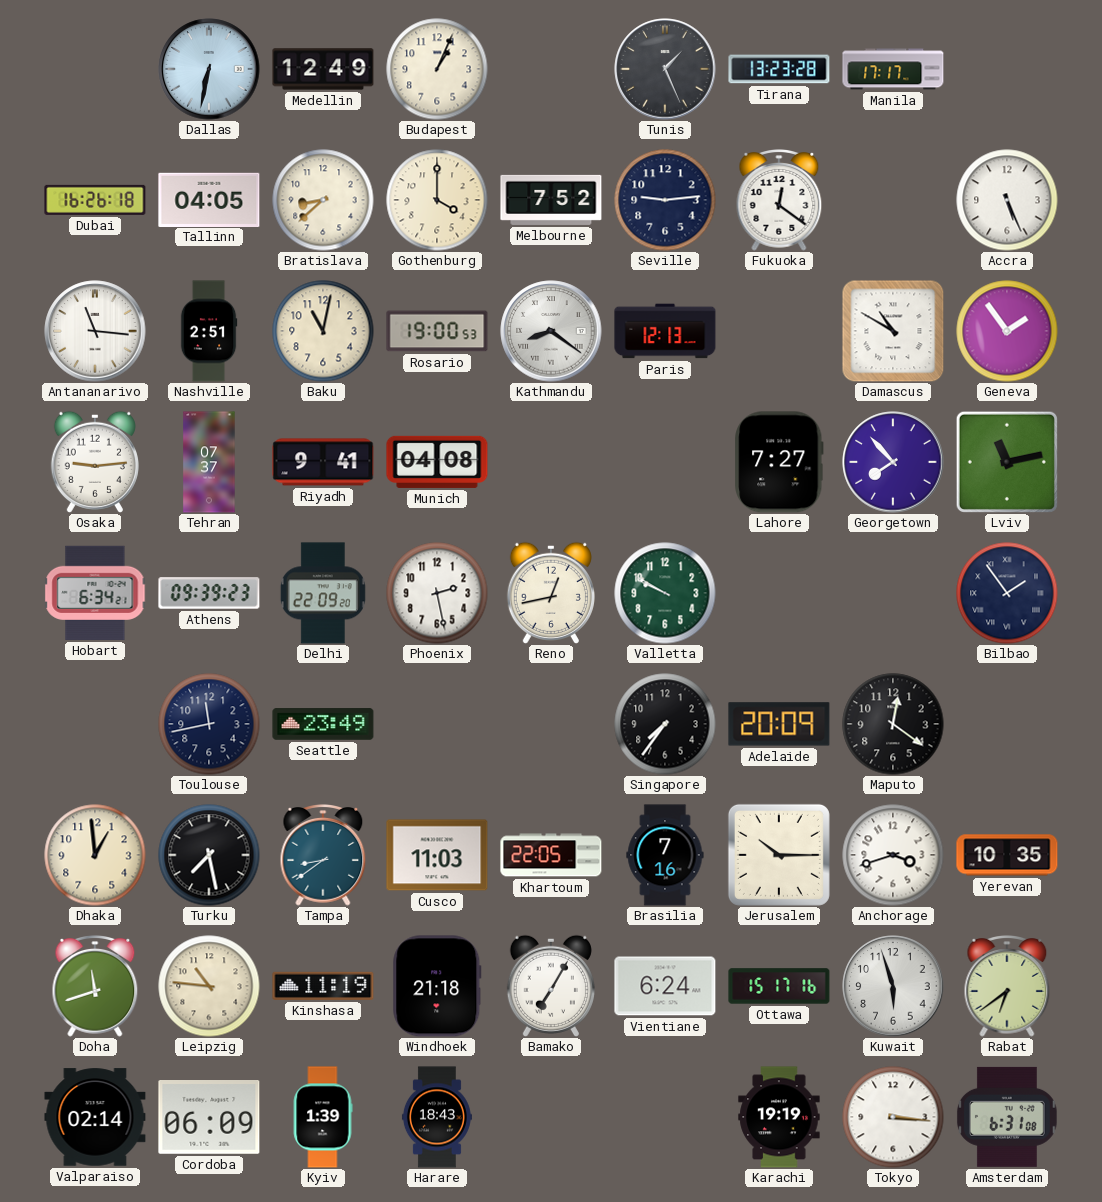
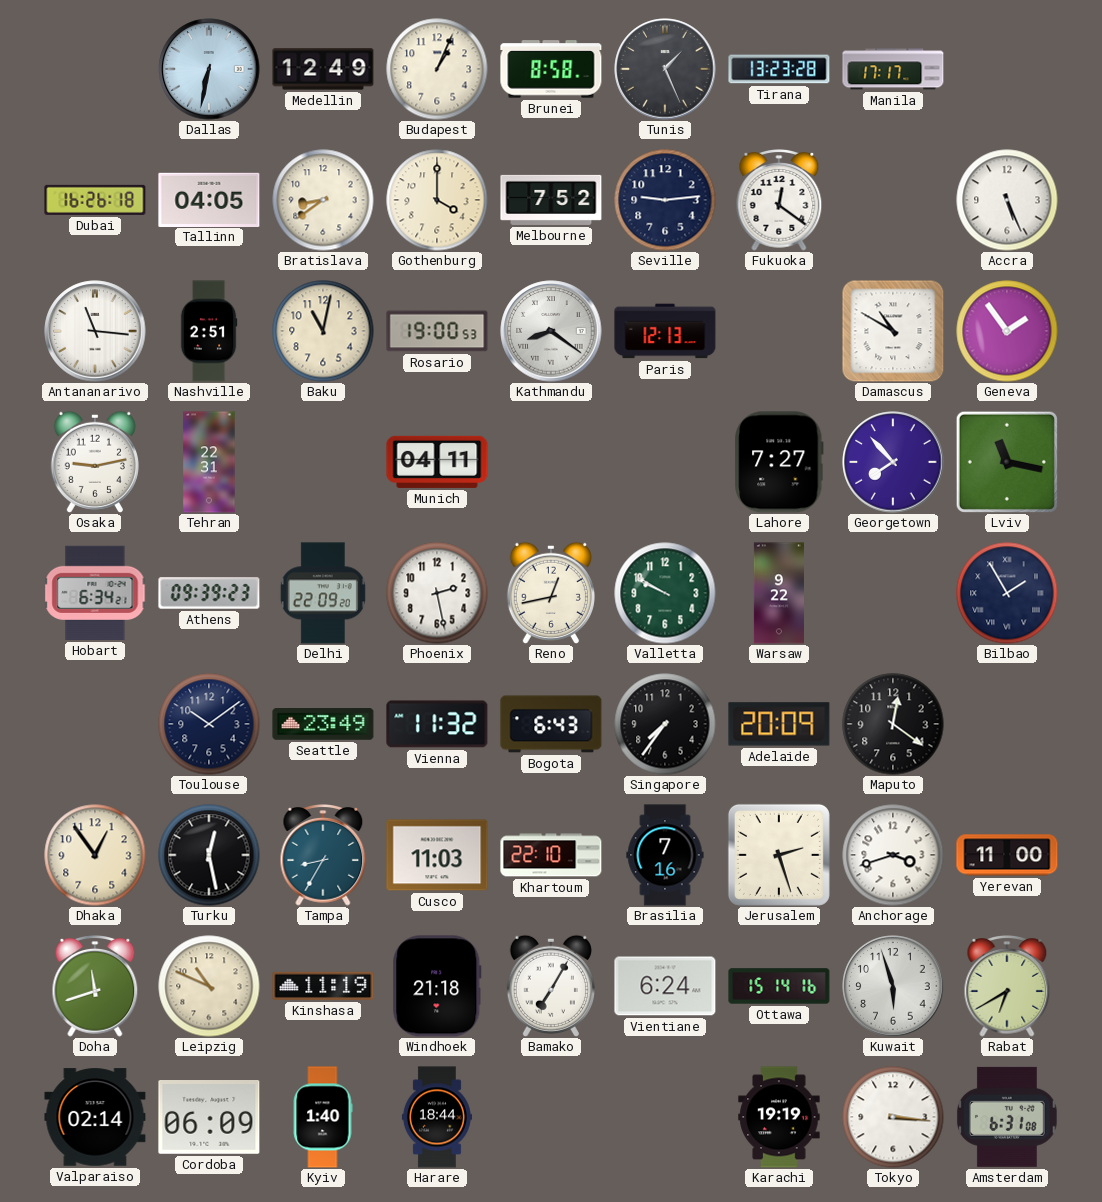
Brunei: none -> 8:58
Bratislava: 8:38 -> 8:39
Osaka: 9:14 -> 9:13
Tehran: 07:37 -> 22:31
Riyadh: 9:41 -> none
Munich: 04:08 -> 04:11
Lviv: 11:13 -> 11:17
Warsaw: none -> 9:22
Bilbao: 1:54 -> 1:55
Toulouse: 11:43 -> 10:09
Vienna: none -> 11:32
Bogota: none -> 6:43
Dhaka: 12:59 -> 12:54
Turku: 7:28 -> 12:28
Tampa: 8:39 -> 8:35
Khartoum: 22:05 -> 22:10
Jerusalem: 10:15 -> 2:27
Yerevan: 10:35 -> 11:00
Leipzig: 10:46 -> 10:49
Ottawa: 15:17 -> 15:14
Rabat: 6:39 -> 6:40
Kyiv: 1:39 -> 1:40
Harare: 18:43 -> 18:44
